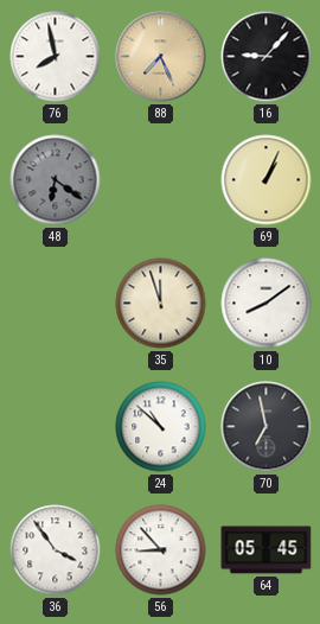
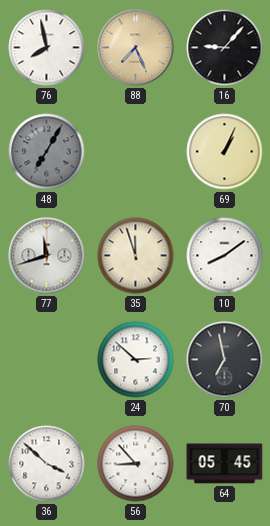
48: 6:21 -> 7:05
77: none -> 11:42
24: 10:52 -> 2:52
36: 3:54 -> 3:52
